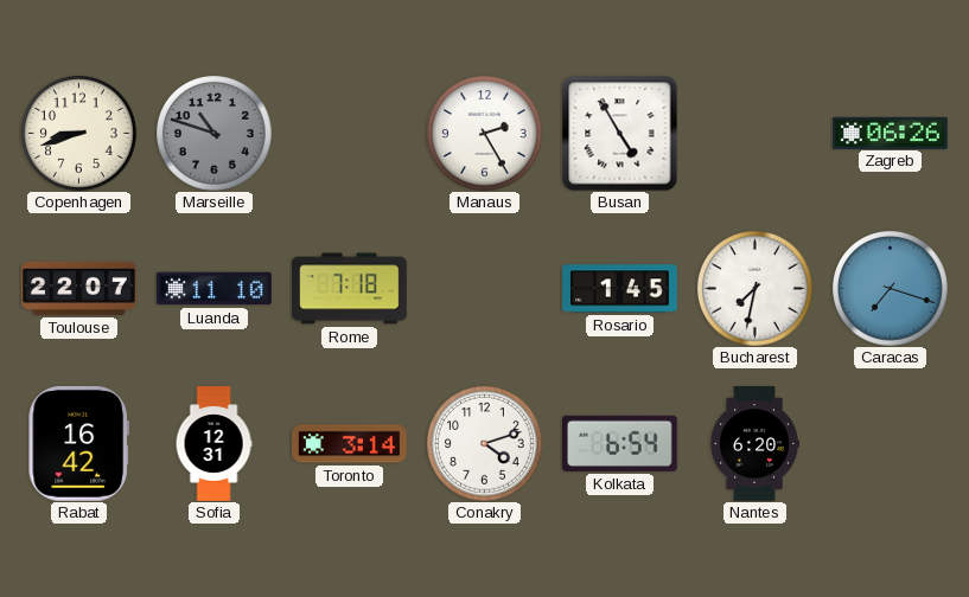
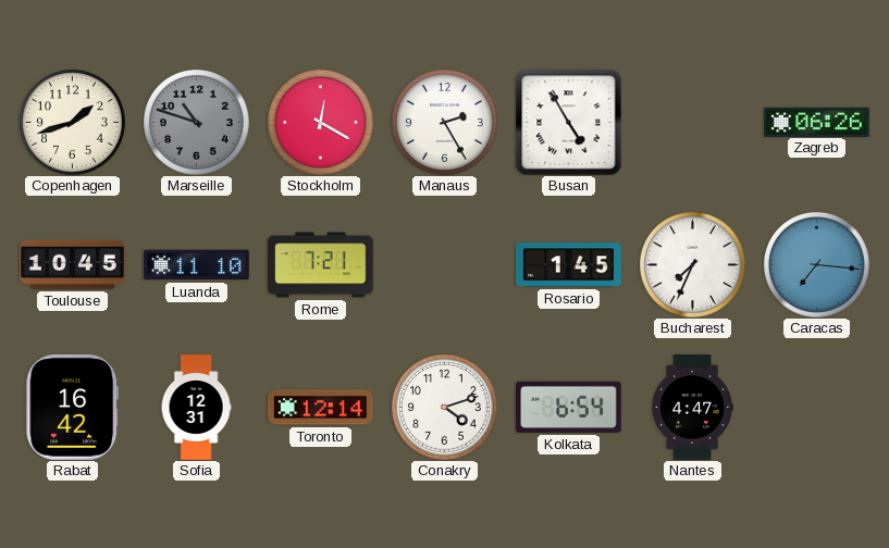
Copenhagen: 8:42 -> 1:42
Stockholm: none -> 12:20
Toulouse: 22:07 -> 10:45
Rome: 7:18 -> 7:21
Bucharest: 7:32 -> 7:34
Caracas: 7:18 -> 7:16
Toronto: 3:14 -> 12:14
Nantes: 6:20 -> 4:47
